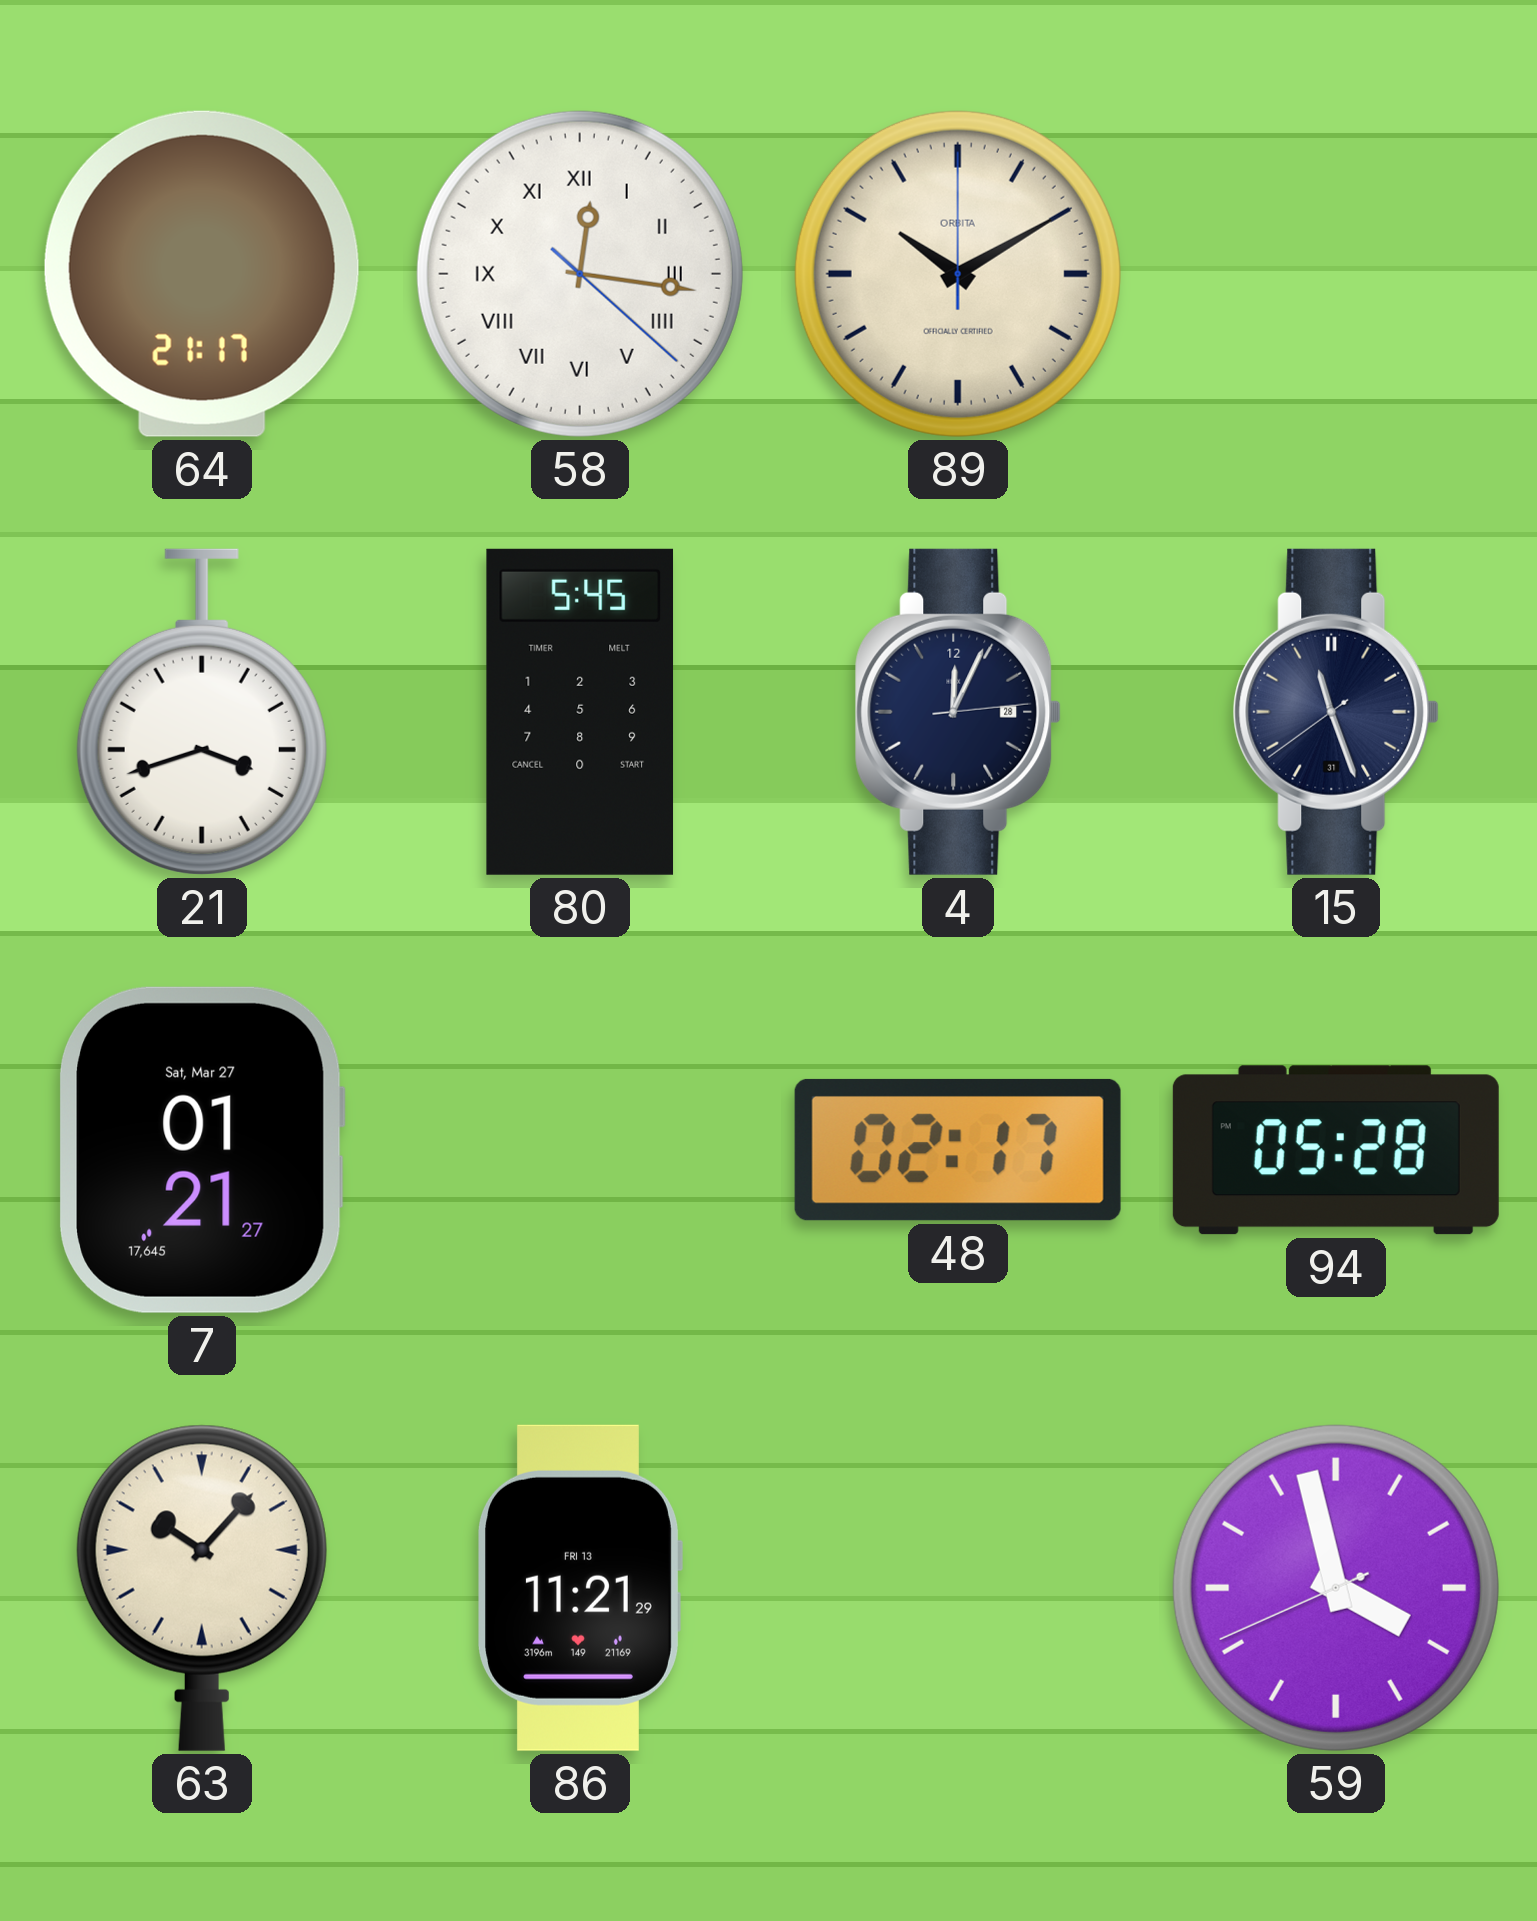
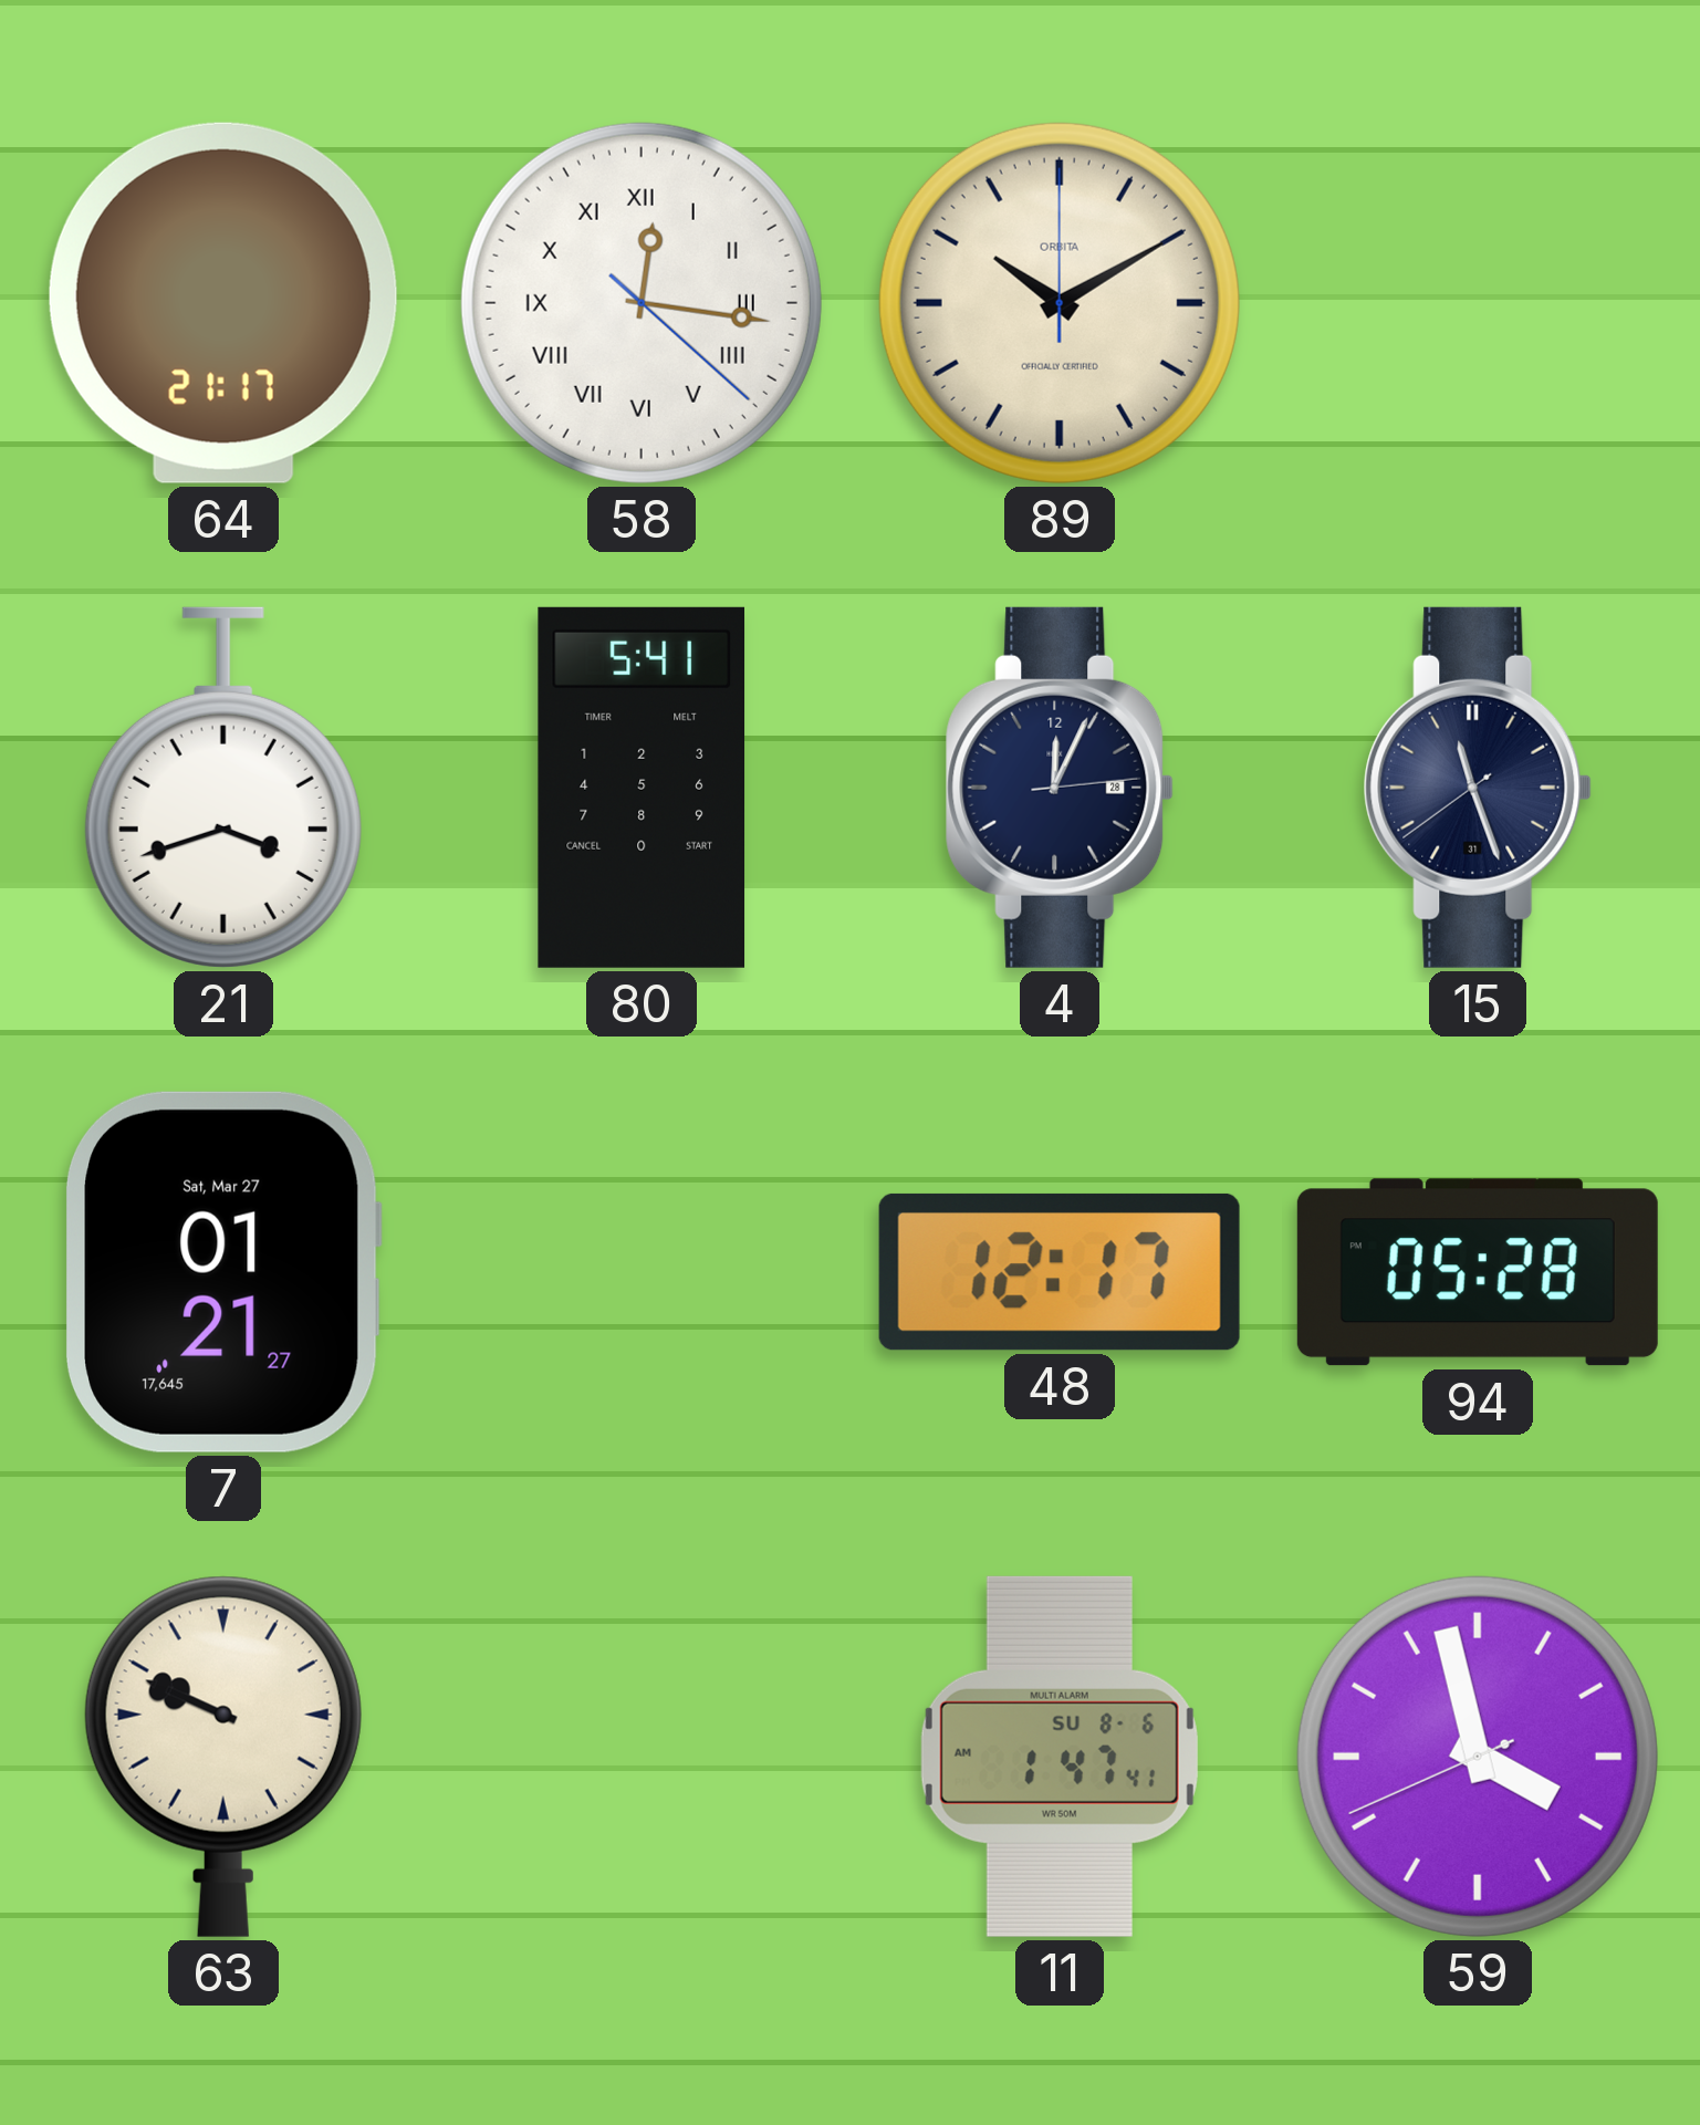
80: 5:45 -> 5:41
48: 02:17 -> 12:17
63: 10:07 -> 9:49
86: 11:21 -> none
11: none -> 1:47
